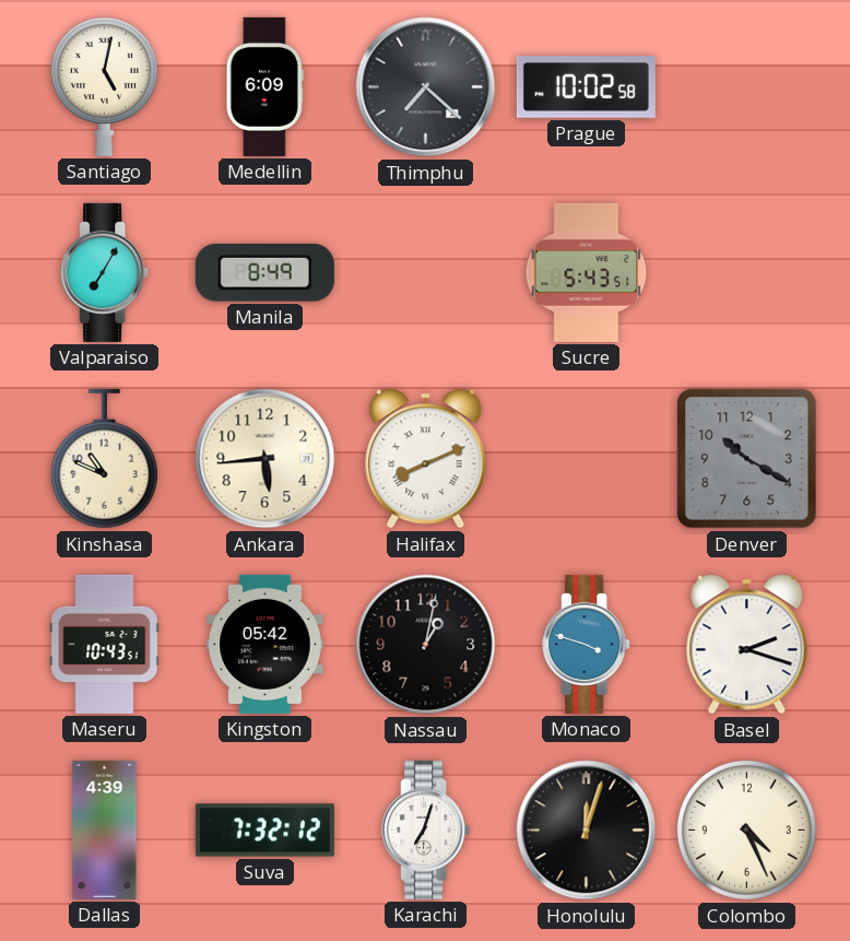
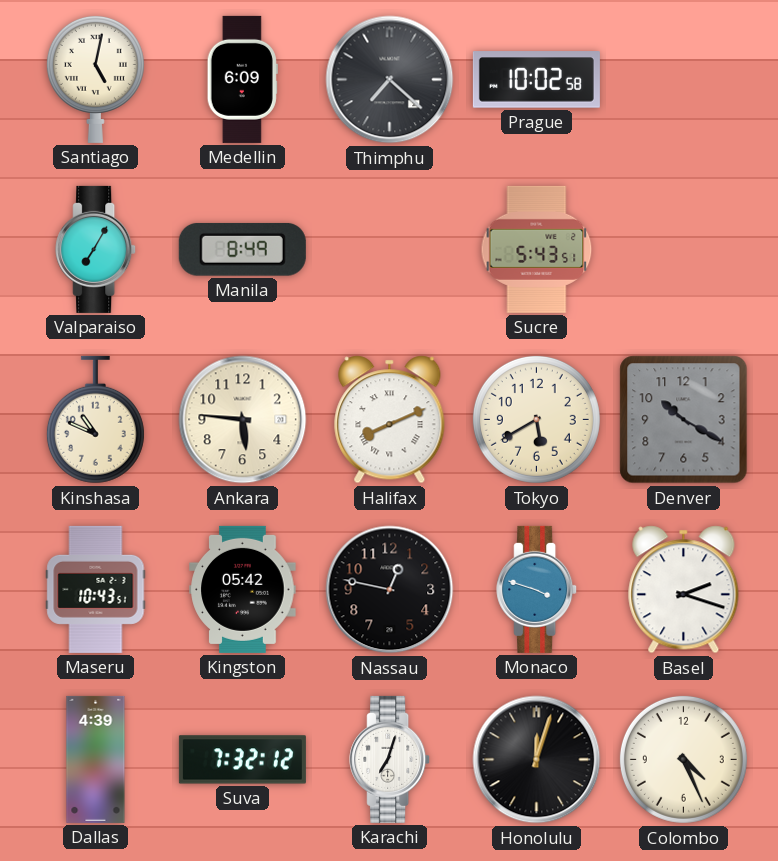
Ankara: 5:44 -> 5:46
Tokyo: none -> 5:40
Nassau: 1:02 -> 12:47
